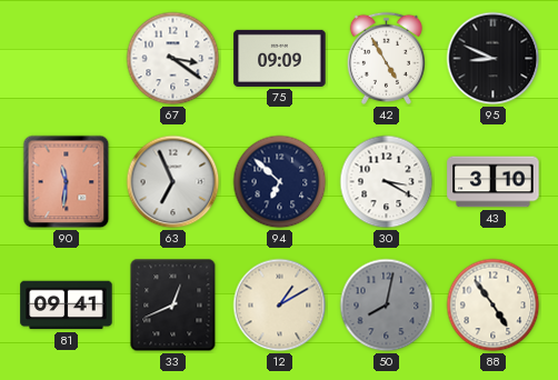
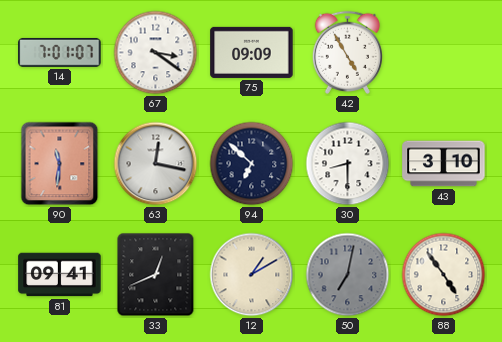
14: none -> 7:01
95: 8:49 -> none
63: 6:56 -> 12:17
30: 3:20 -> 8:30
50: 8:02 -> 7:02
